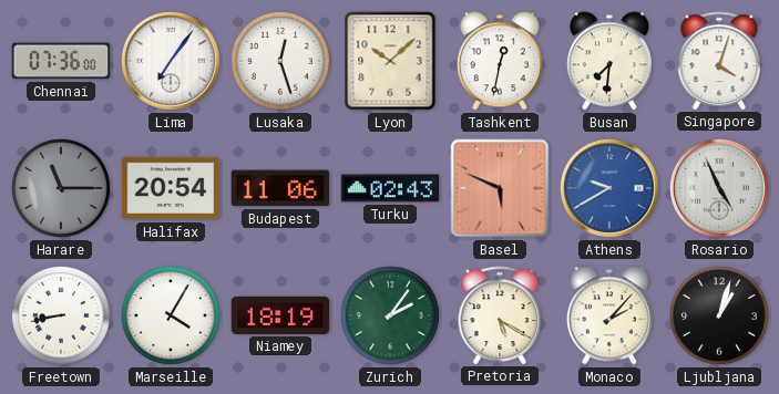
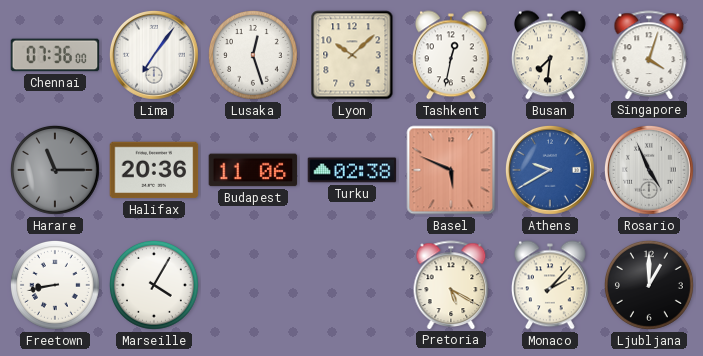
Halifax: 20:54 -> 20:36
Turku: 02:43 -> 02:38
Niamey: 18:19 -> none
Zurich: 2:06 -> none
Ljubljana: 1:03 -> 1:00
